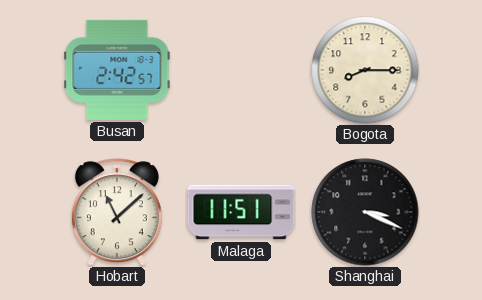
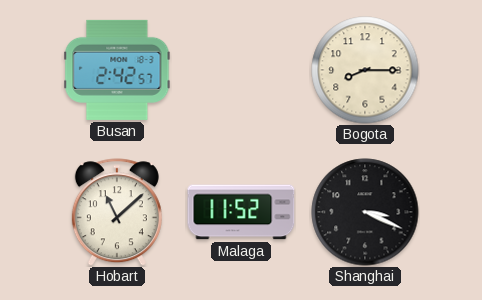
Malaga: 11:51 -> 11:52
